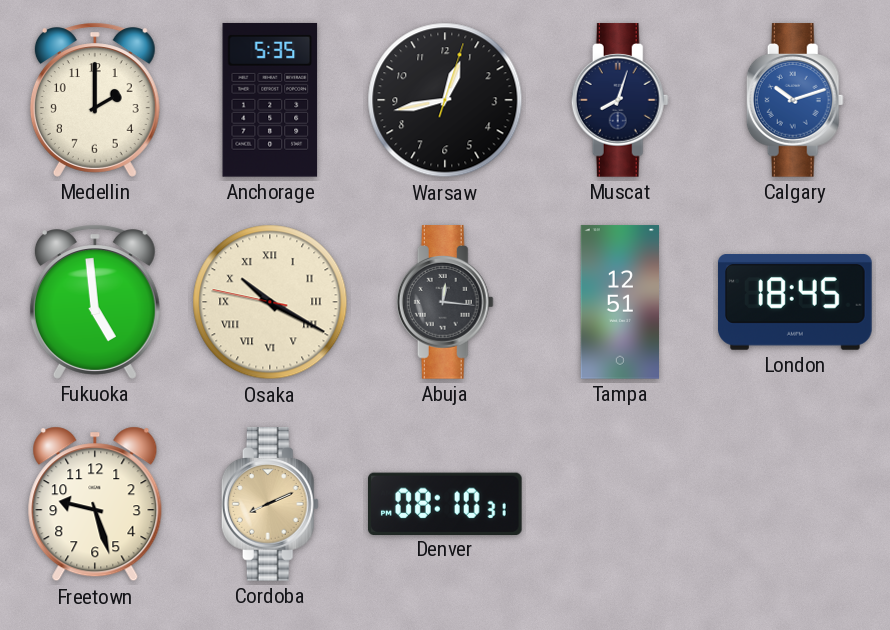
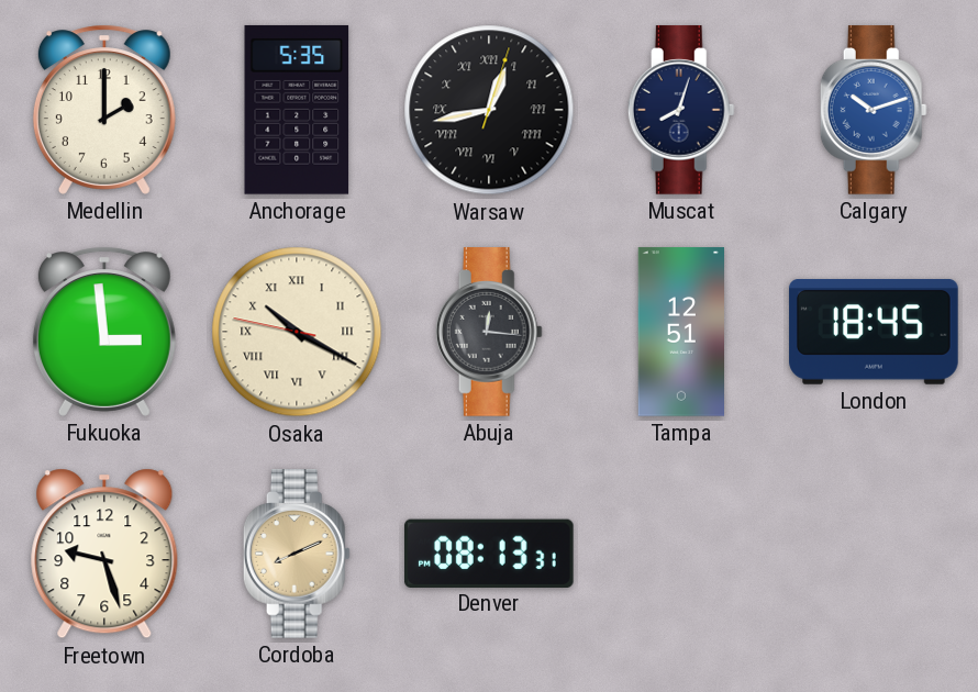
Warsaw numerals: Arabic -> Roman
Fukuoka: 4:59 -> 2:59
Denver: 08:10 -> 08:13
